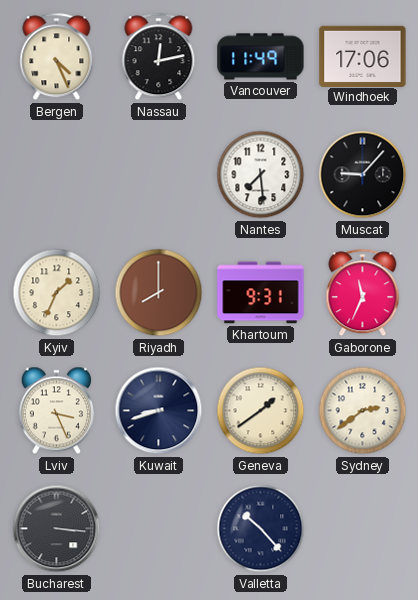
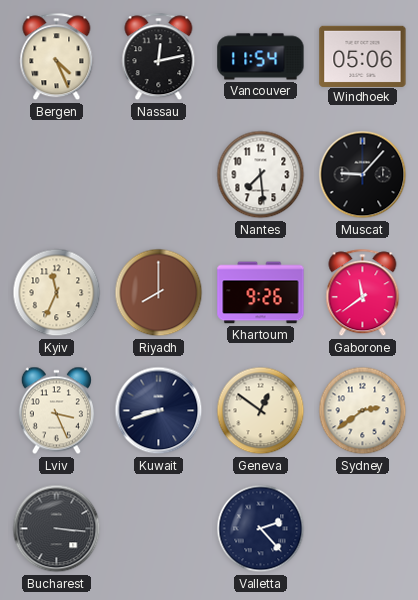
Vancouver: 11:49 -> 11:54
Windhoek: 17:06 -> 05:06
Kyiv: 1:34 -> 11:34
Khartoum: 9:31 -> 9:26
Gaborone: 11:34 -> 11:39
Geneva: 1:39 -> 12:51
Valletta: 10:23 -> 2:23
